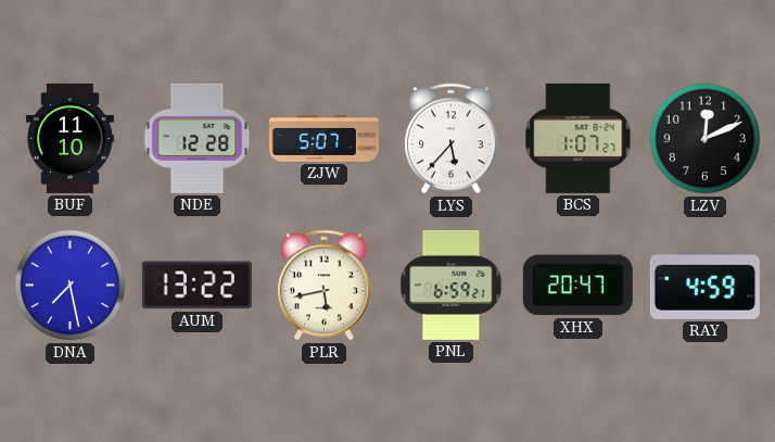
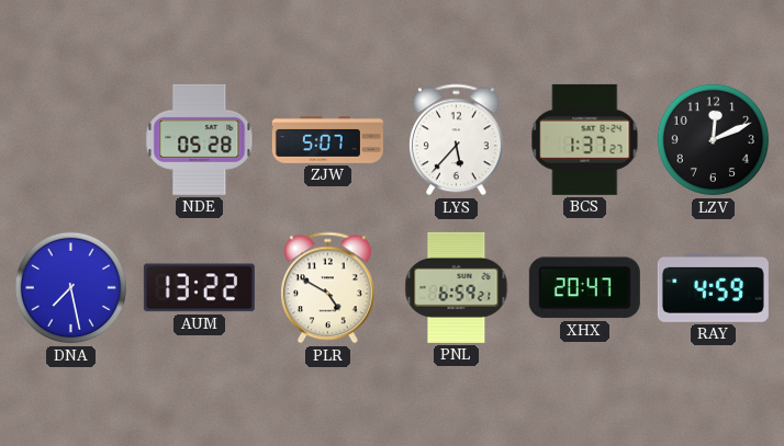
BUF: 11:10 -> none
NDE: 12:28 -> 05:28
BCS: 1:07 -> 1:37
PLR: 5:43 -> 4:50
